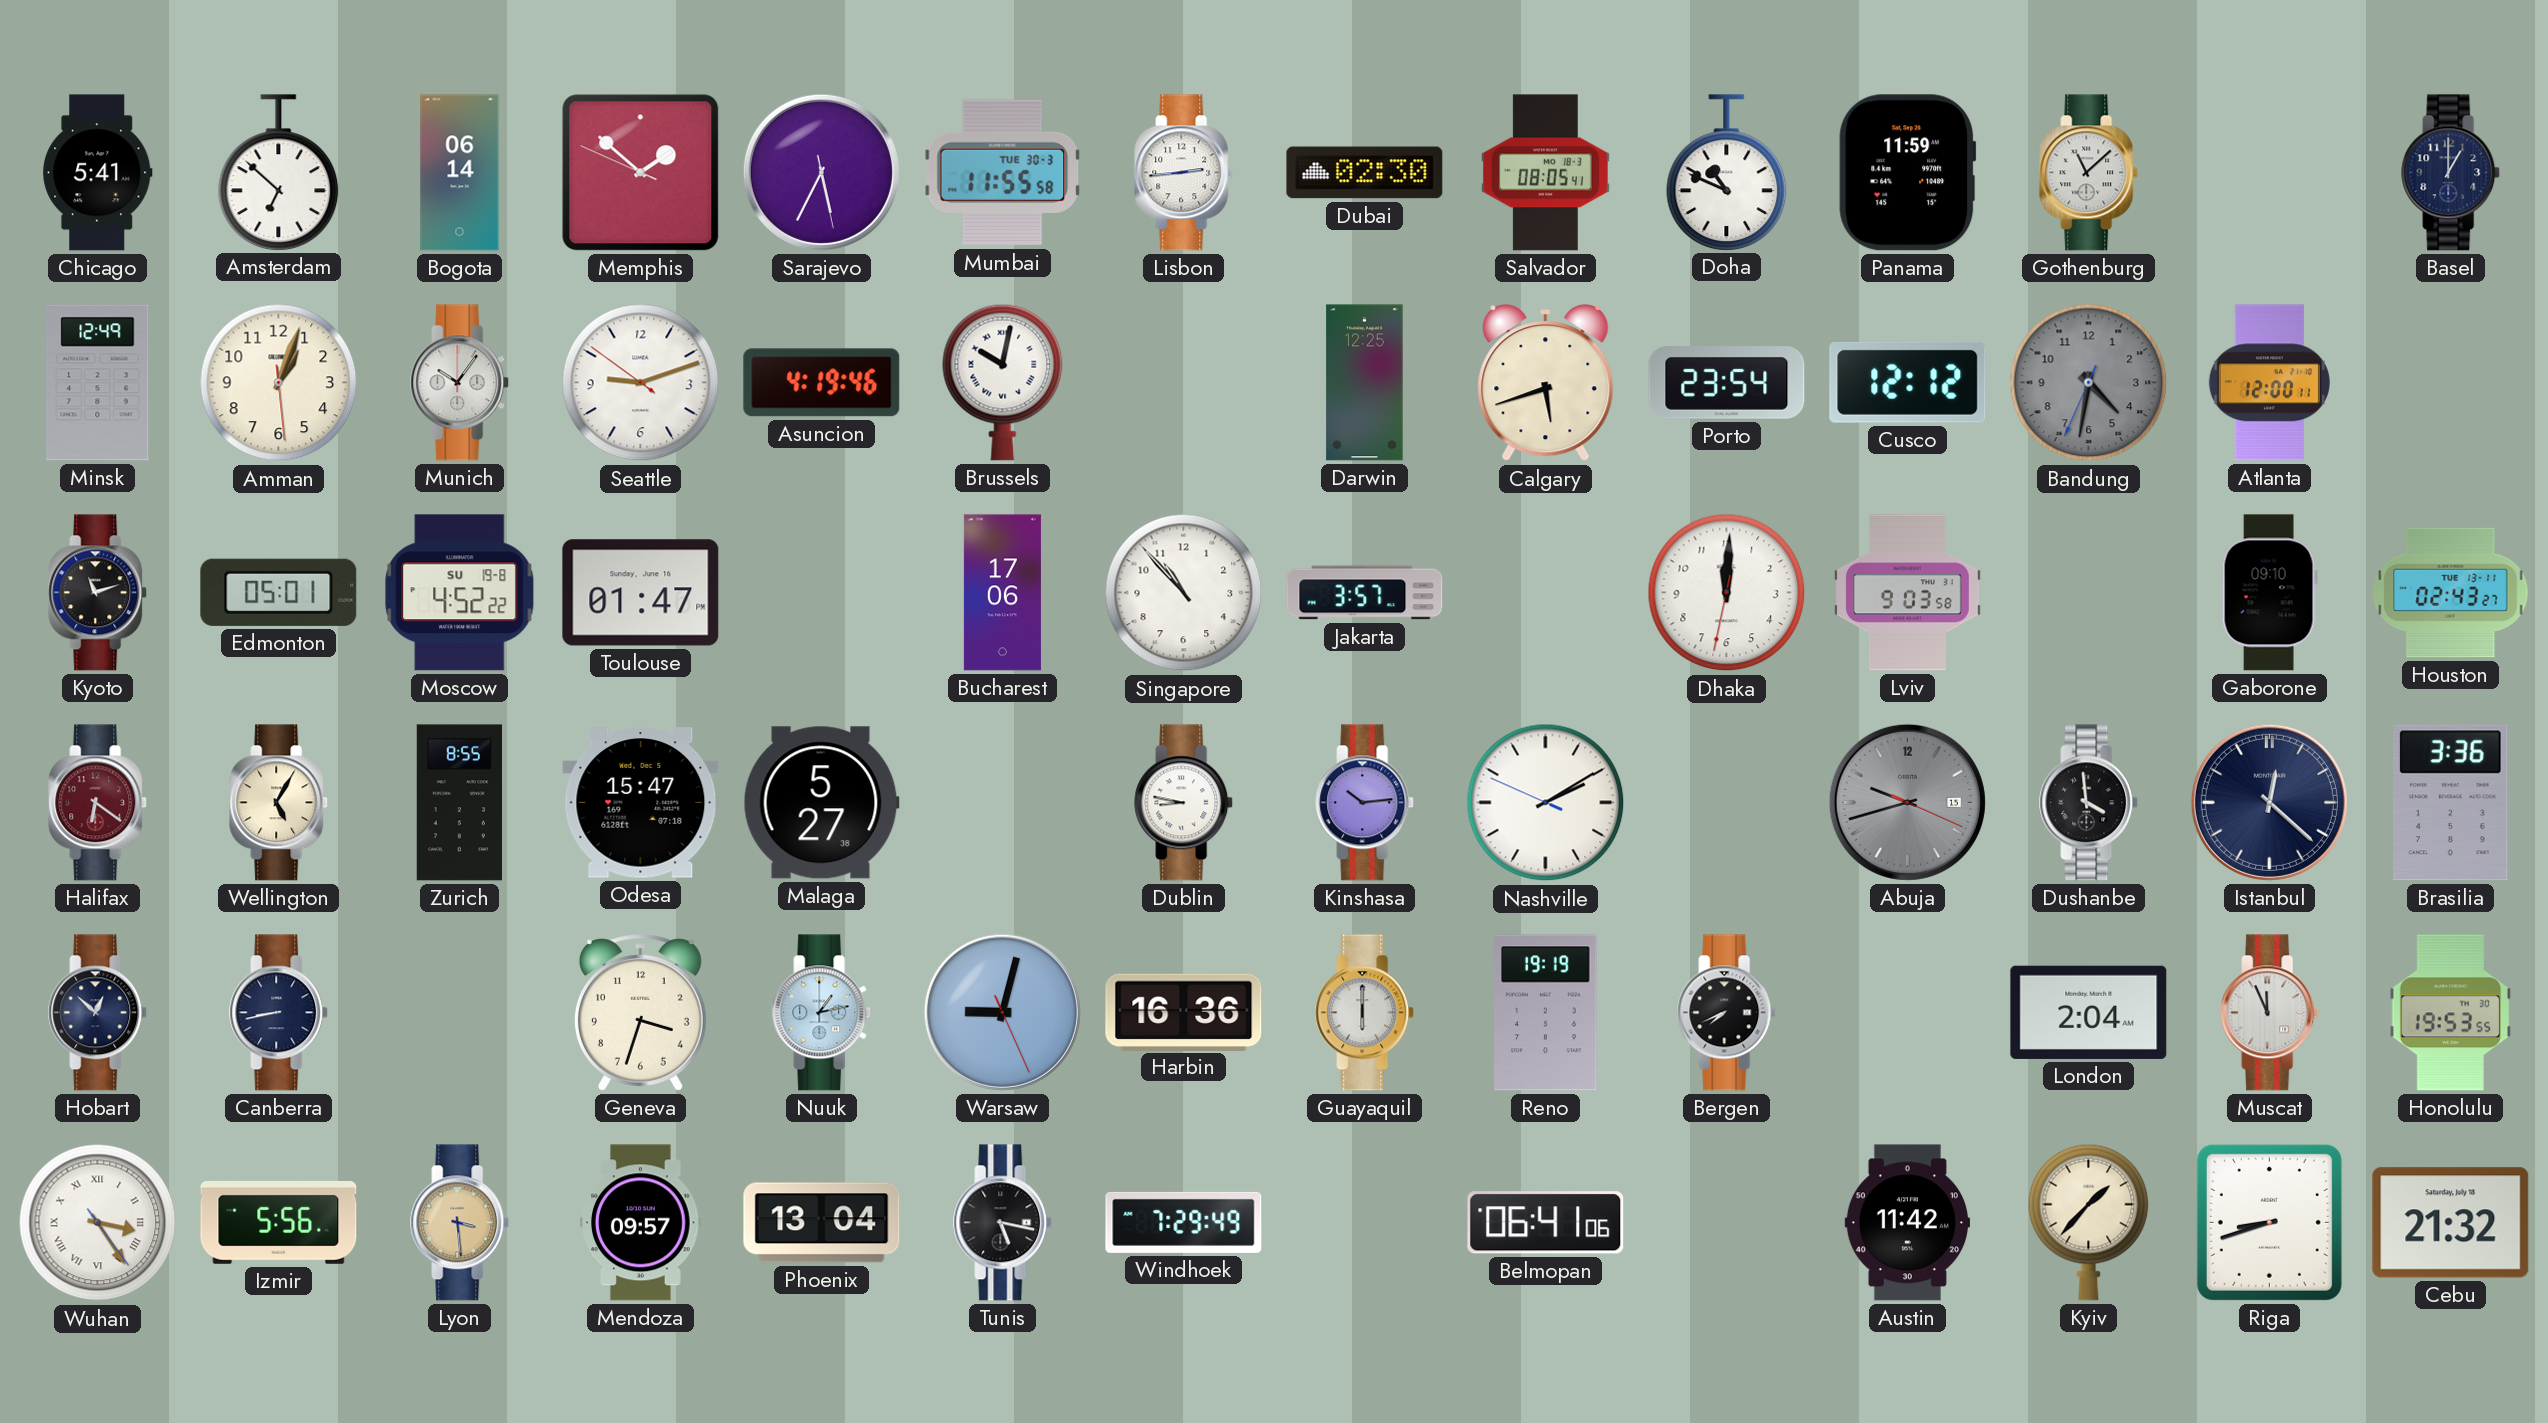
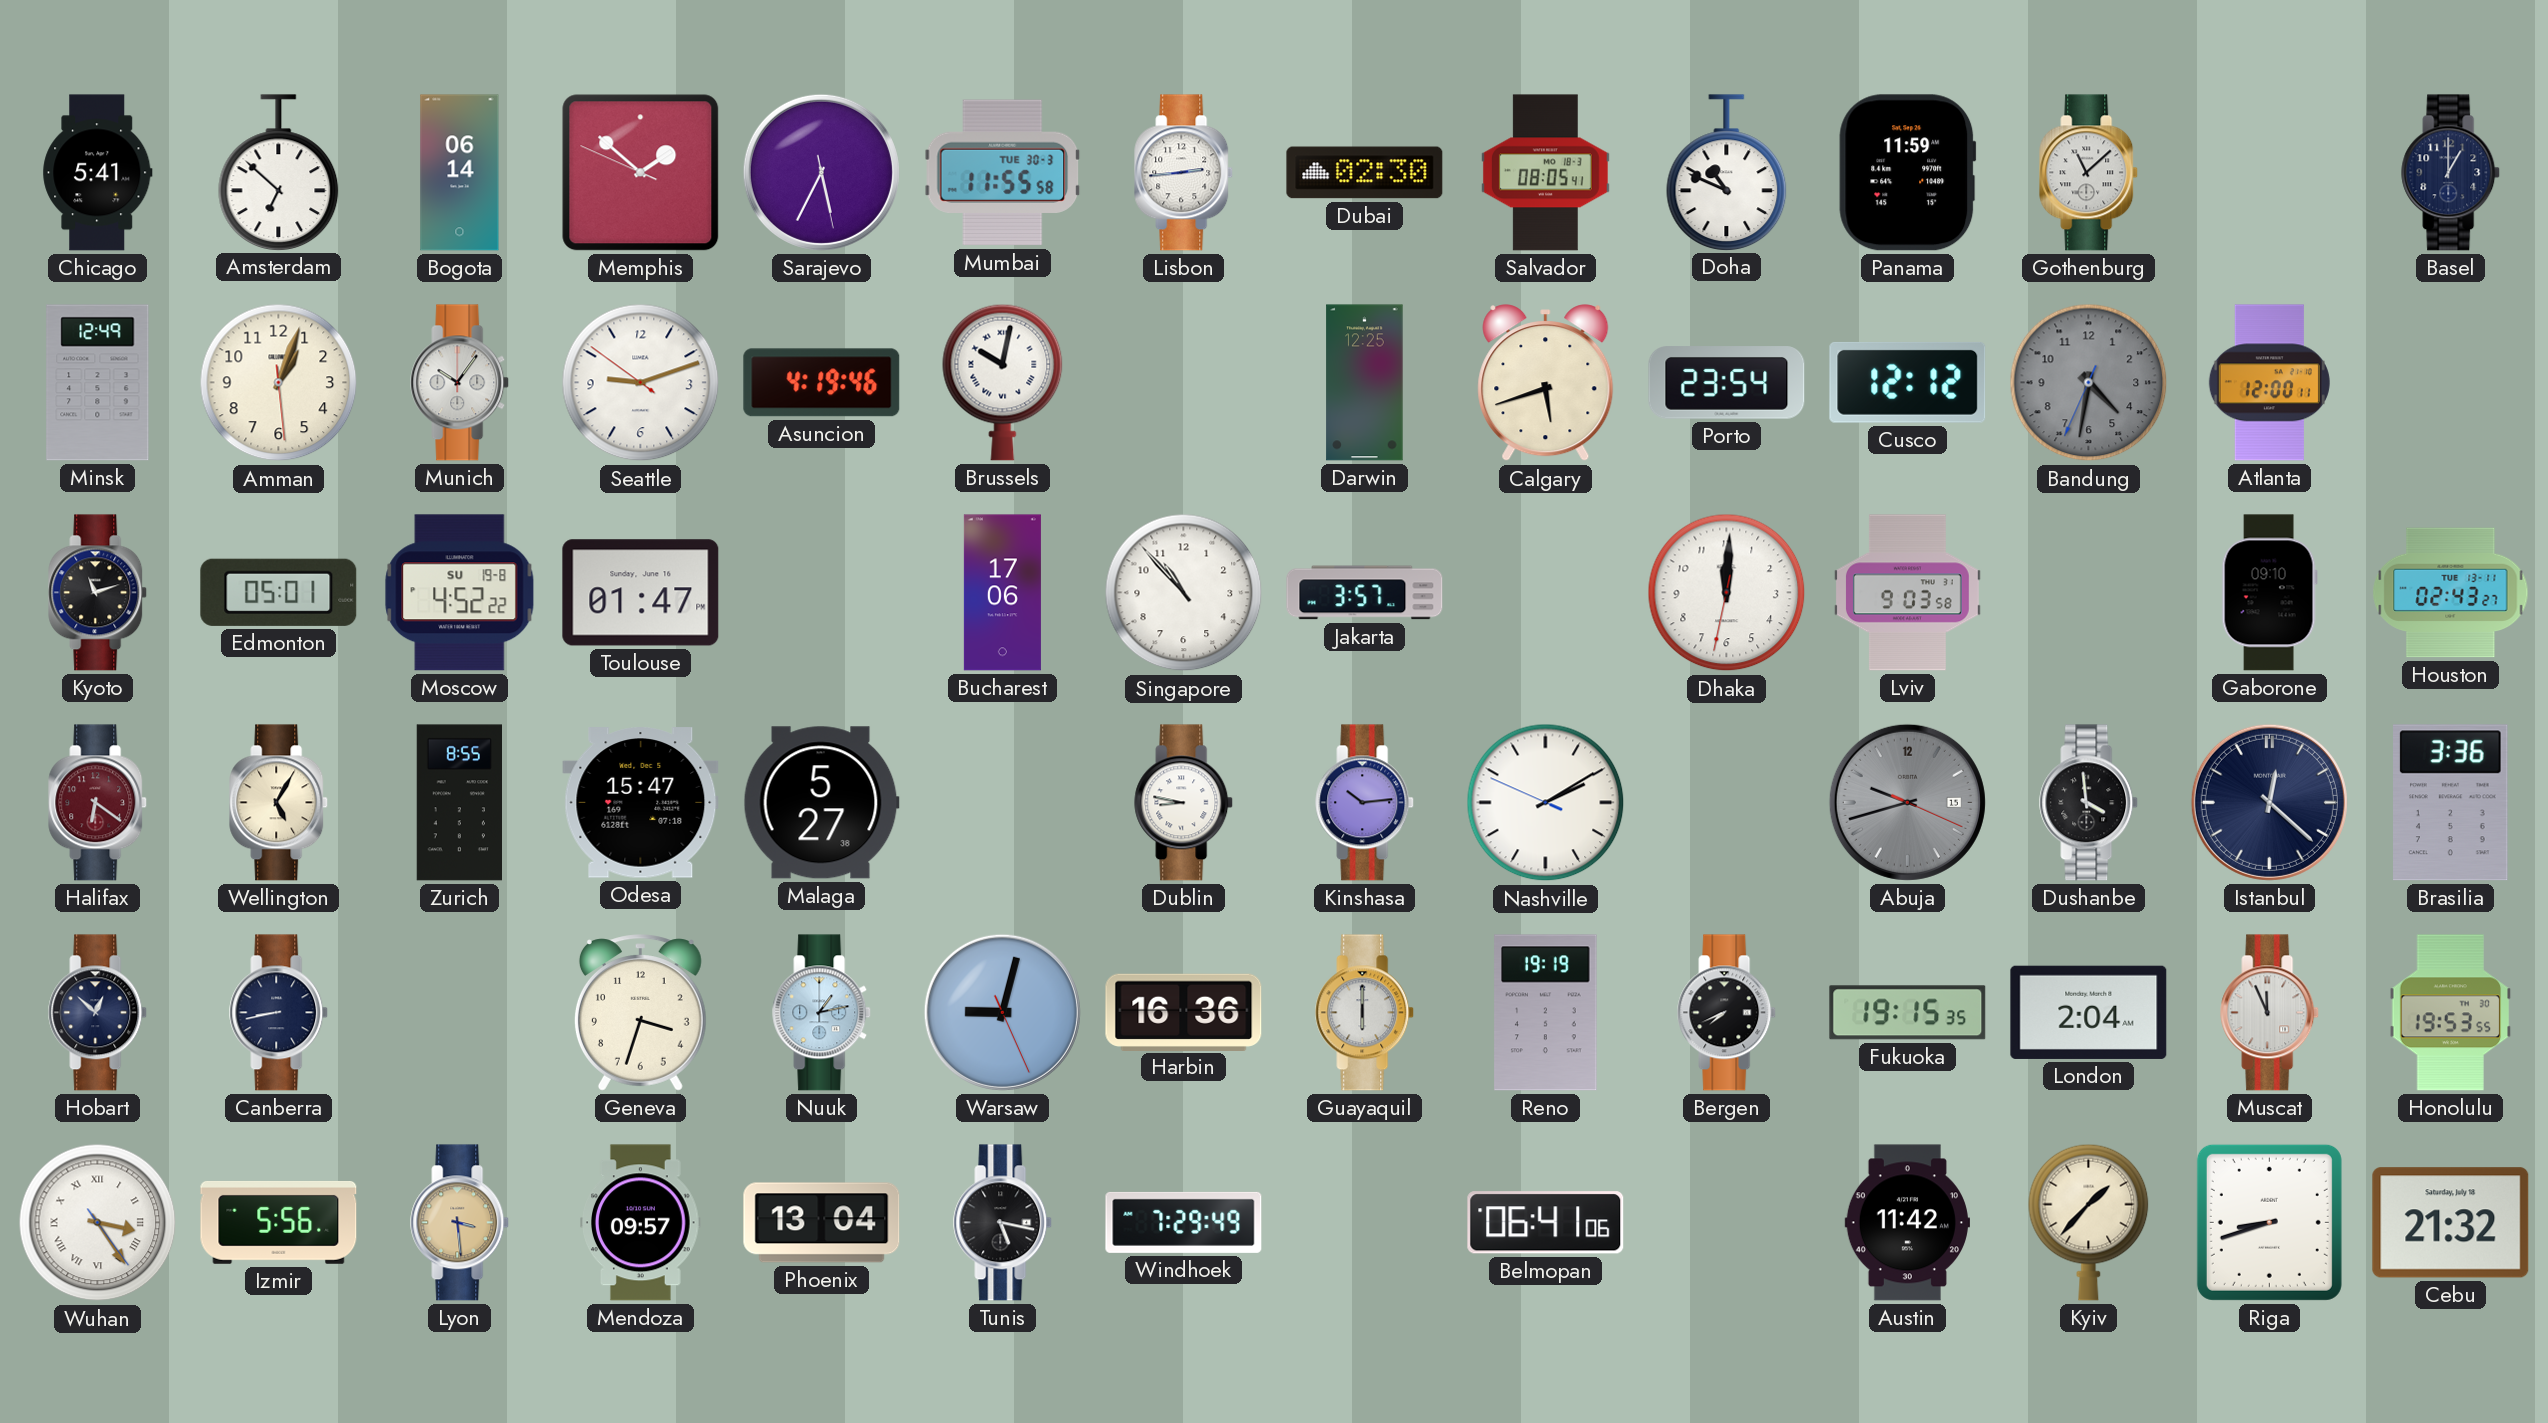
Fukuoka: none -> 19:15
